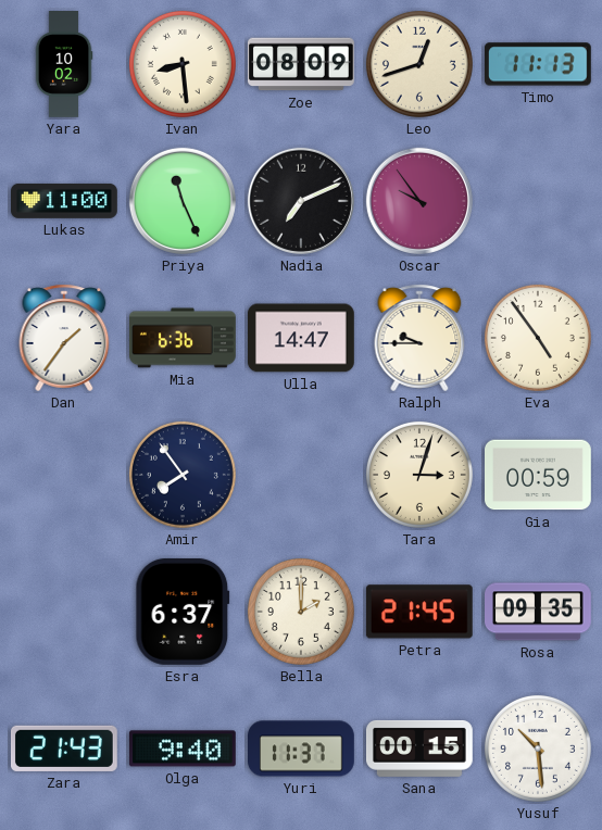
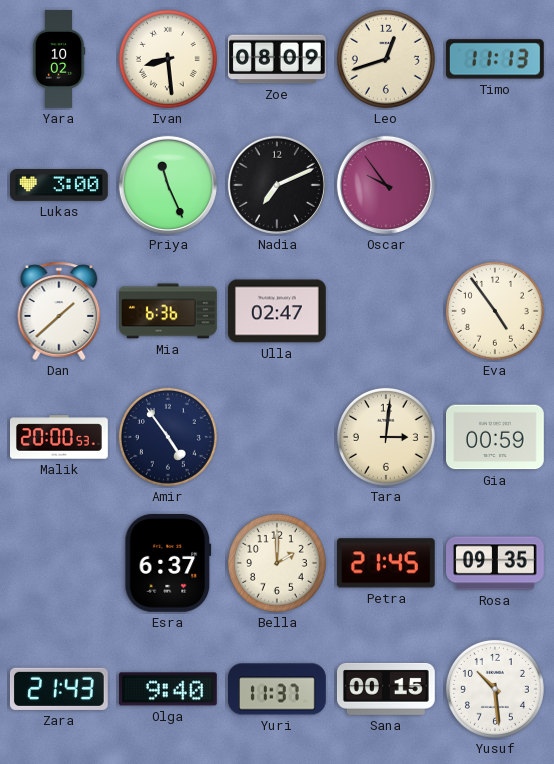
Lukas: 11:00 -> 3:00
Dan: 1:36 -> 1:38
Ulla: 14:47 -> 02:47
Ralph: 9:45 -> none
Malik: none -> 20:00
Amir: 7:54 -> 4:54
Tara: 3:03 -> 3:01
